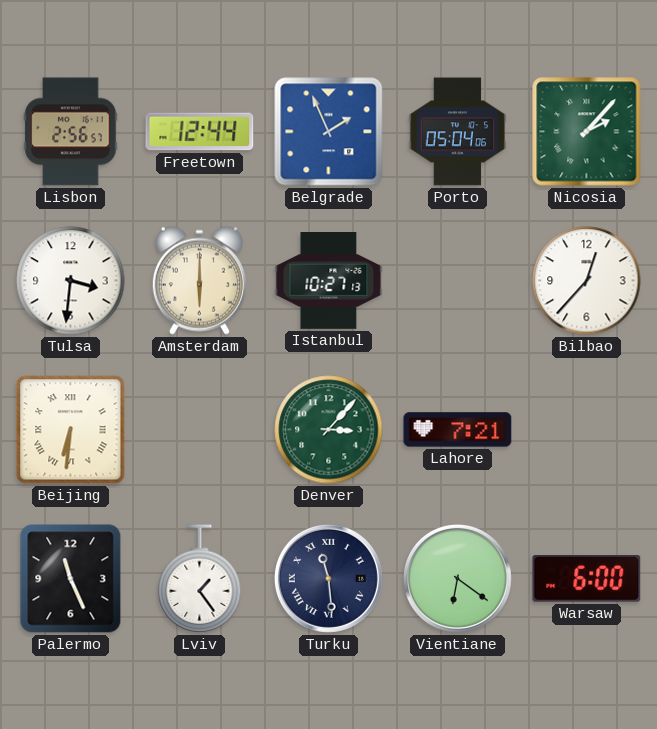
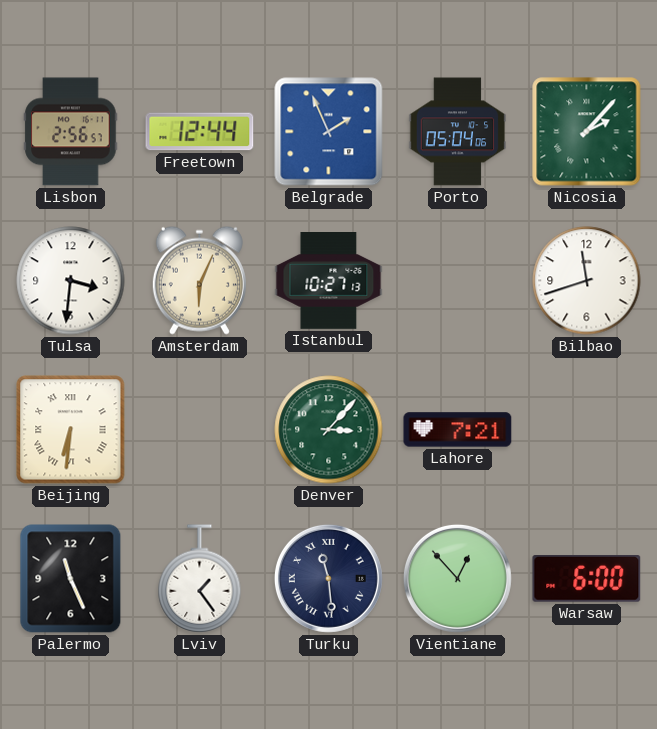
Amsterdam: 6:00 -> 6:04
Bilbao: 12:37 -> 11:42
Vientiane: 6:21 -> 12:53
